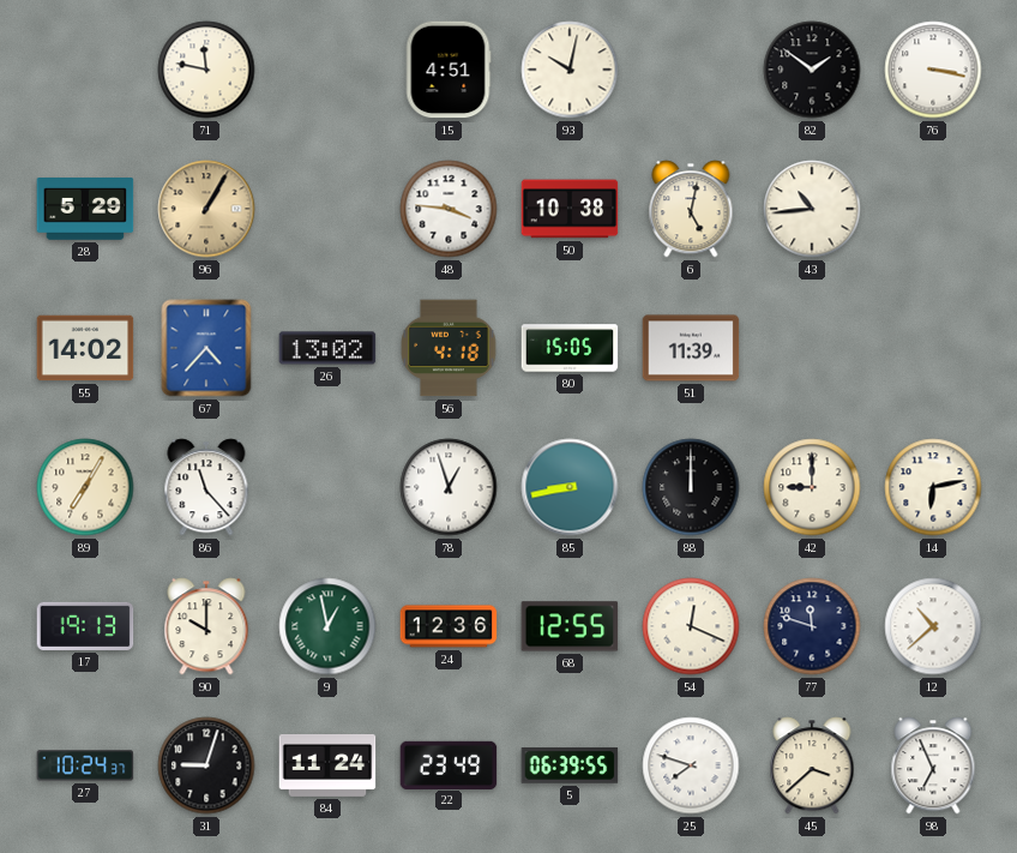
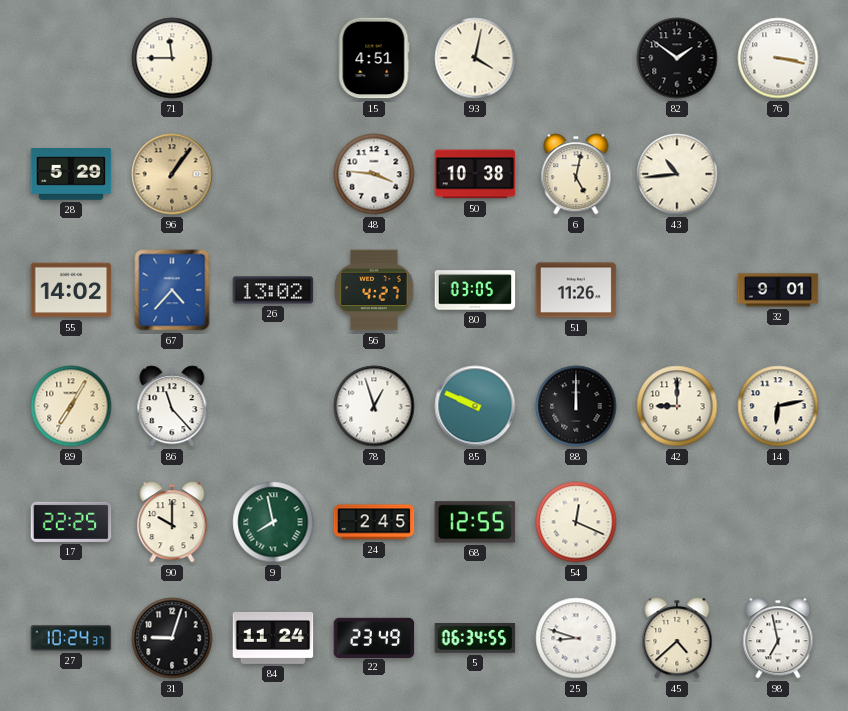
71: 11:47 -> 11:45
93: 10:02 -> 4:02
96: 1:05 -> 1:06
56: 4:18 -> 4:27
80: 15:05 -> 03:05
51: 11:39 -> 11:26
32: none -> 9:01
85: 8:43 -> 9:49
17: 19:13 -> 22:25
9: 12:58 -> 7:58
24: 12:36 -> 2:45
77: 11:48 -> none
12: 10:38 -> none
5: 06:39 -> 06:34
25: 7:48 -> 8:48
45: 3:38 -> 4:38
98: 6:56 -> 6:58
